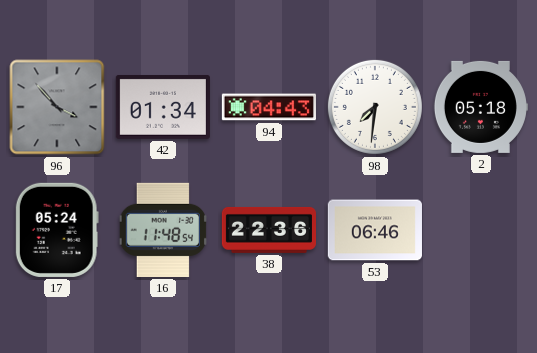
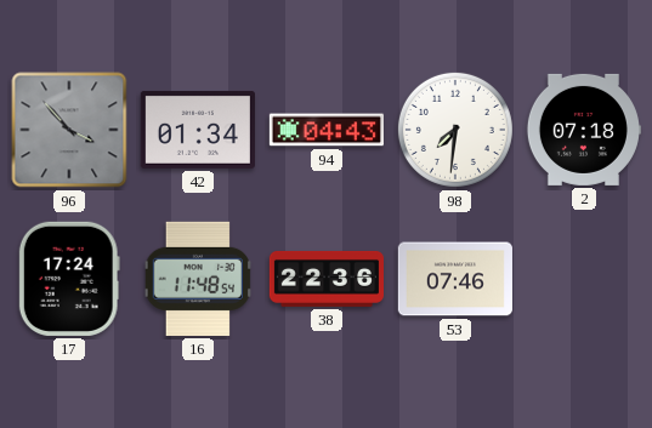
2: 05:18 -> 07:18
17: 05:24 -> 17:24
53: 06:46 -> 07:46
